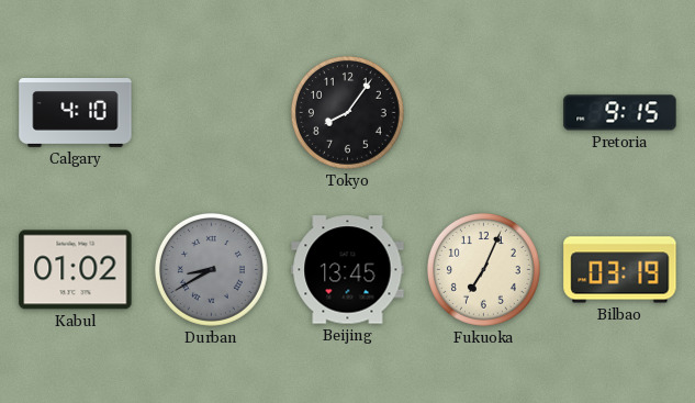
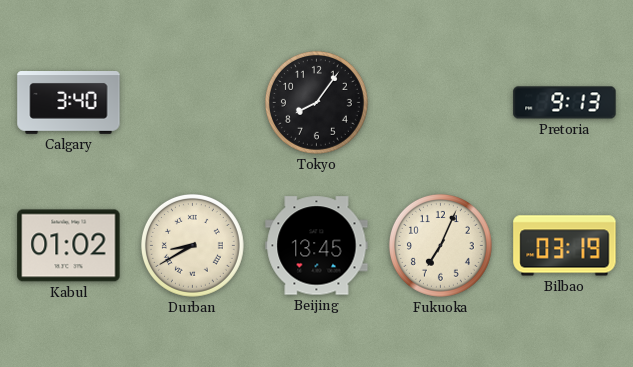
Calgary: 4:10 -> 3:40
Pretoria: 9:15 -> 9:13
Durban dial: grey -> cream
